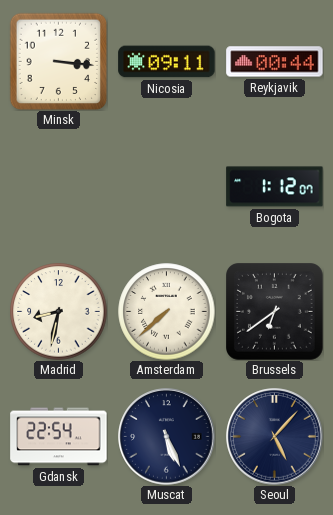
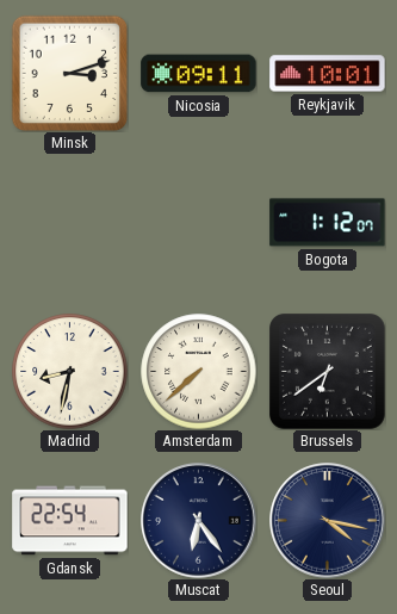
Minsk: 3:16 -> 3:12
Reykjavik: 00:44 -> 10:01
Muscat: 5:26 -> 6:24
Seoul: 5:07 -> 4:17
